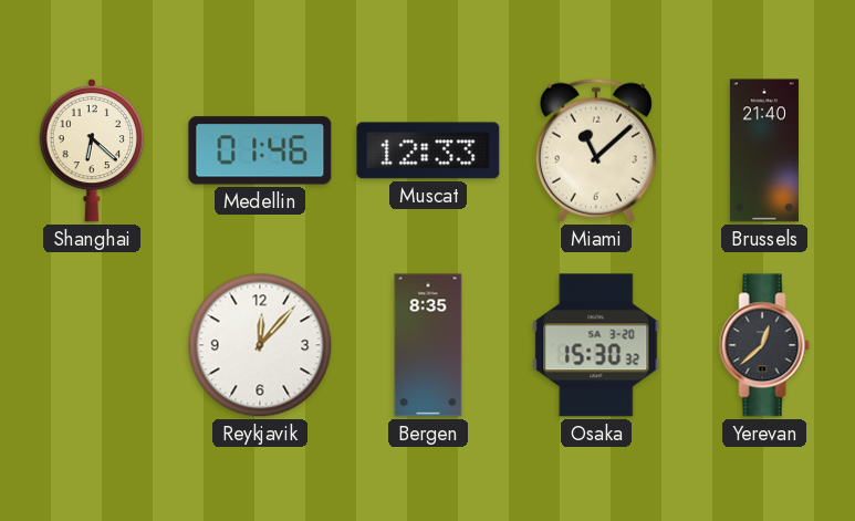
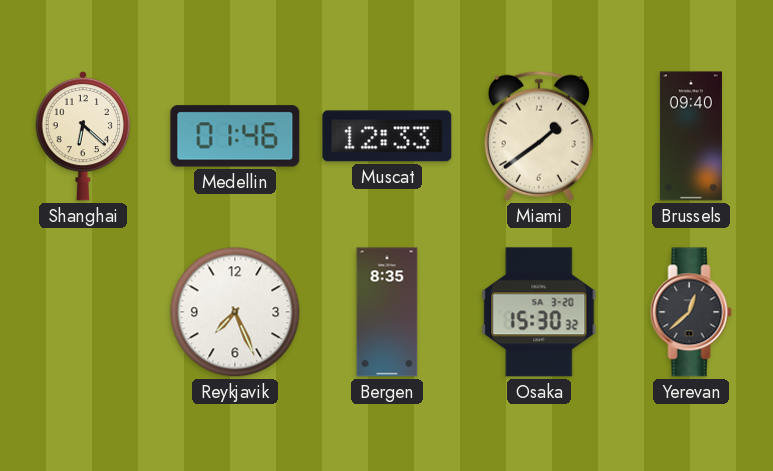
Miami: 11:08 -> 1:39
Brussels: 21:40 -> 09:40
Reykjavik: 12:07 -> 7:26
